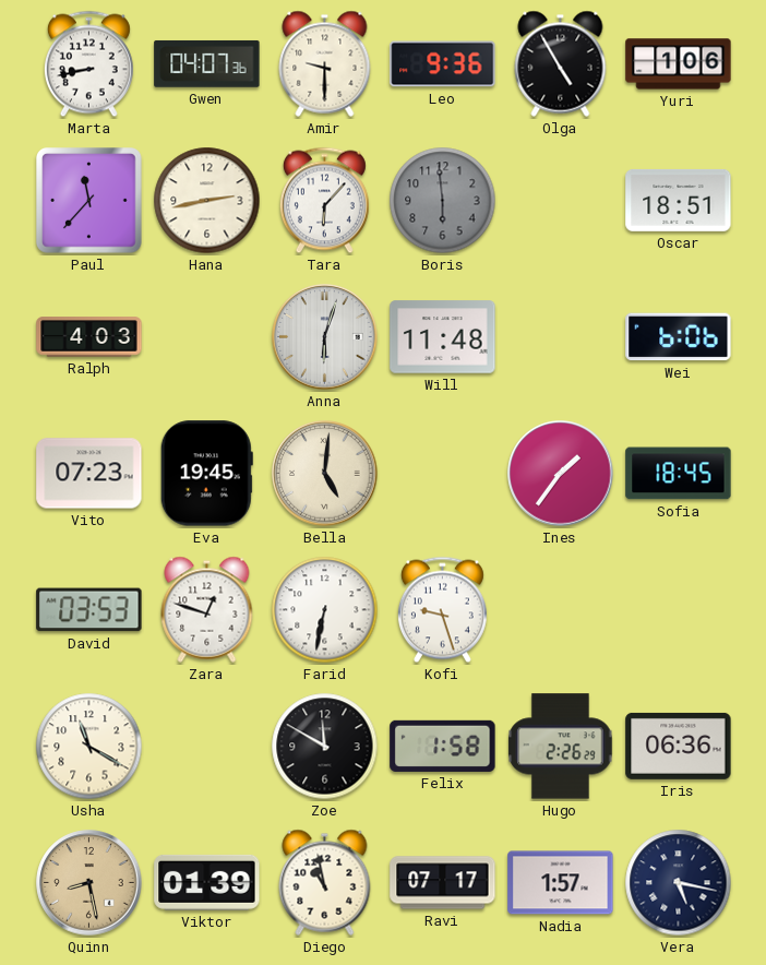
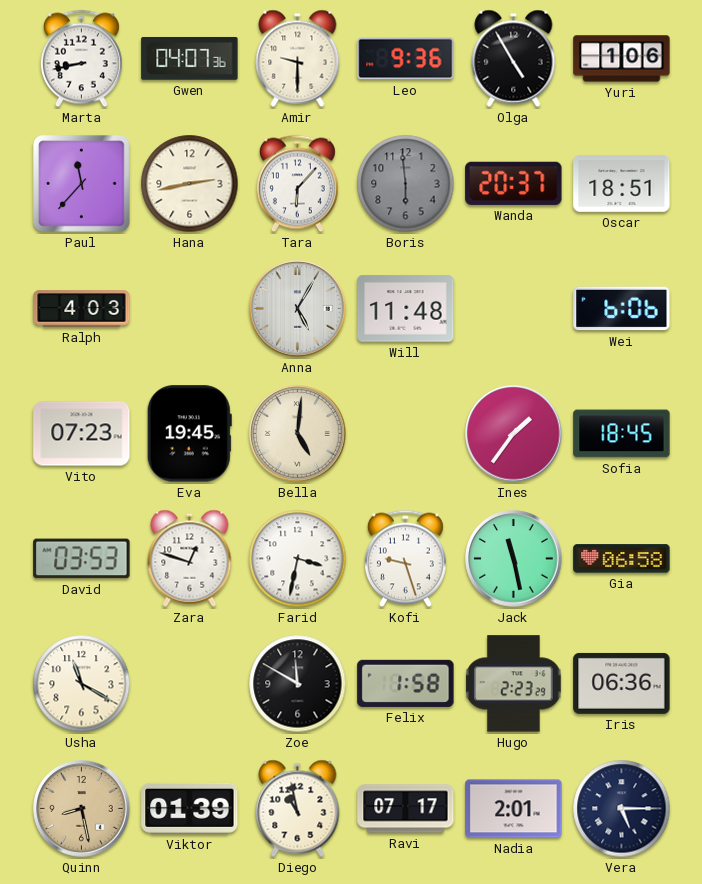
Wanda: none -> 20:37
Anna: 6:03 -> 5:05
Farid: 6:32 -> 3:32
Jack: none -> 11:28
Gia: none -> 06:58
Hugo: 2:26 -> 2:23
Nadia: 1:57 -> 2:01
Vera: 5:17 -> 5:15
